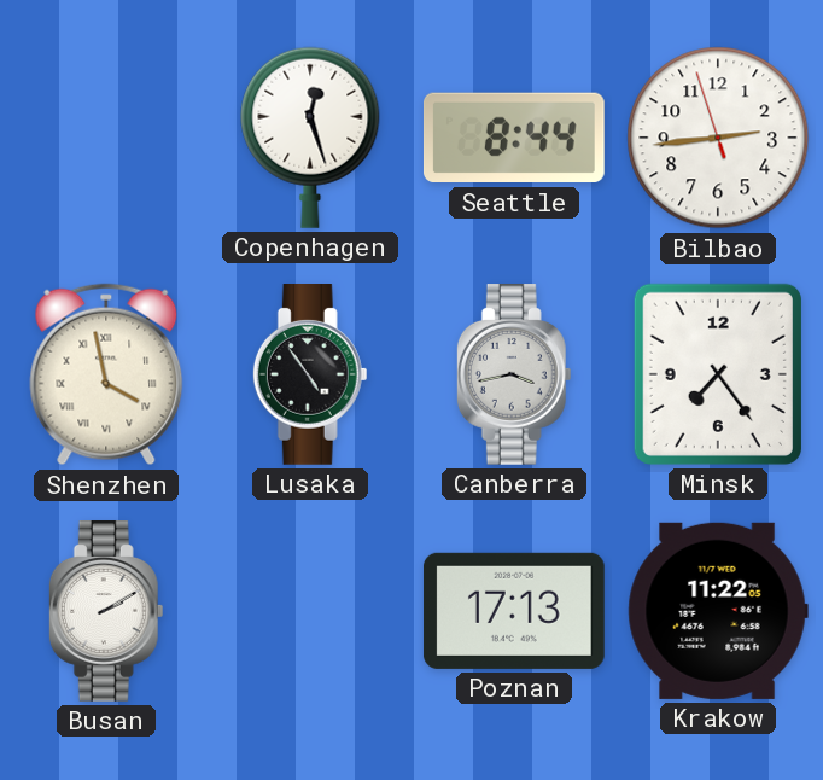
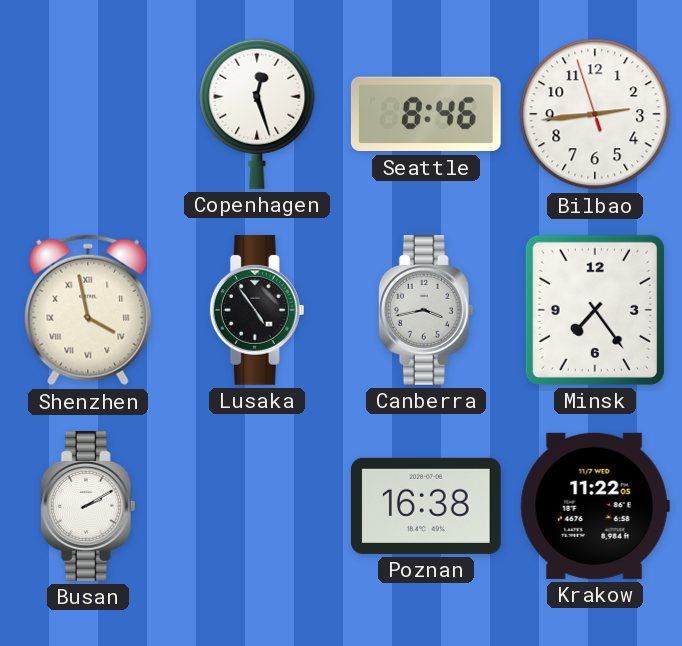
Seattle: 8:44 -> 8:46
Poznan: 17:13 -> 16:38
